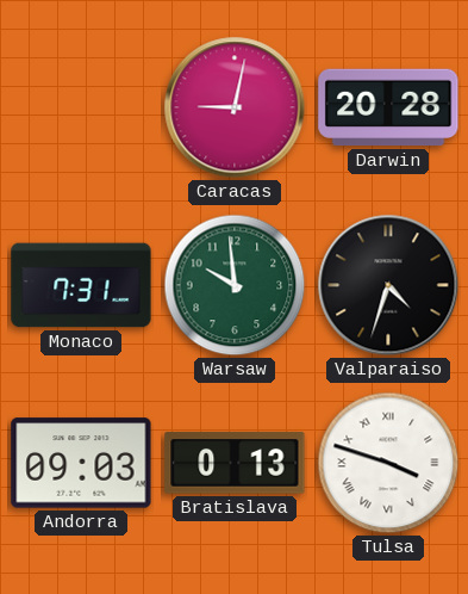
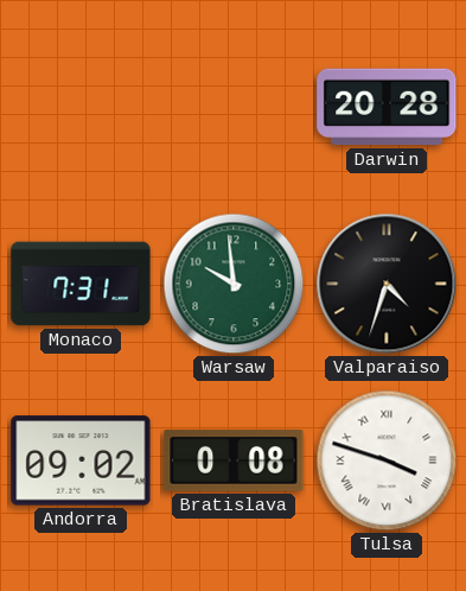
Caracas: 9:02 -> none
Andorra: 09:03 -> 09:02
Bratislava: 0:13 -> 0:08
